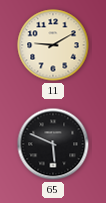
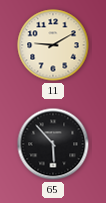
65: 5:49 -> 5:53
